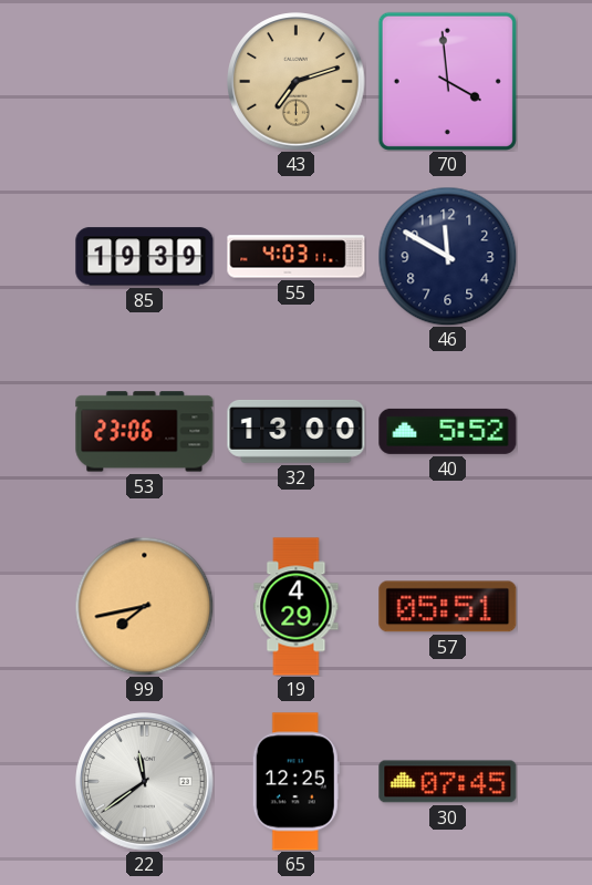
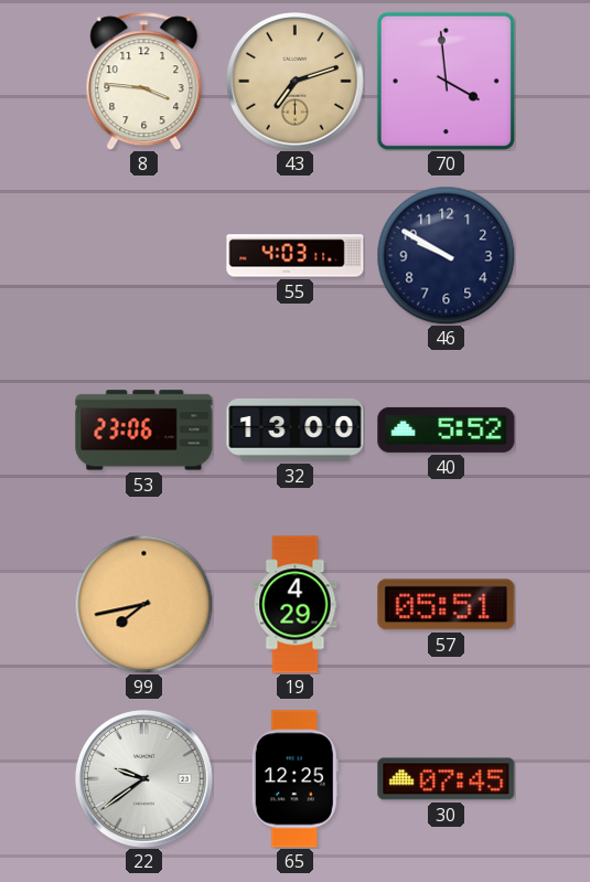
8: none -> 3:46
85: 19:39 -> none
46: 11:50 -> 9:50
22: 11:39 -> 9:39
